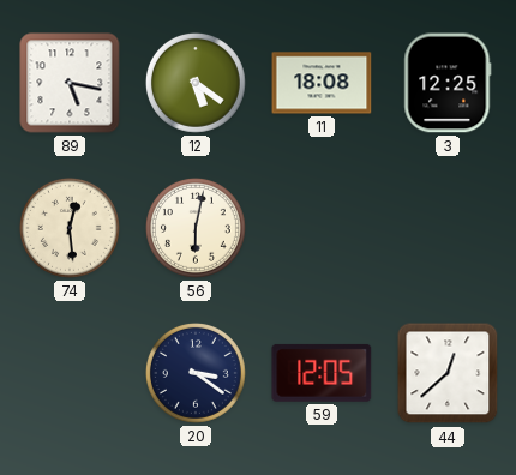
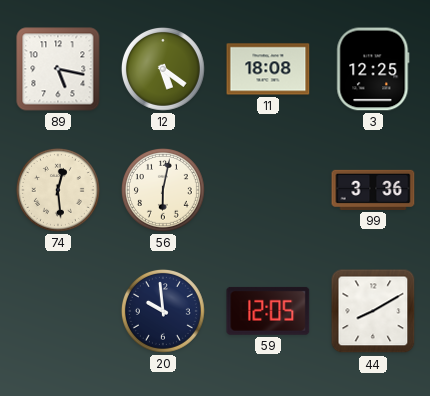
99: none -> 3:36
20: 3:21 -> 9:59
44: 12:38 -> 8:10
